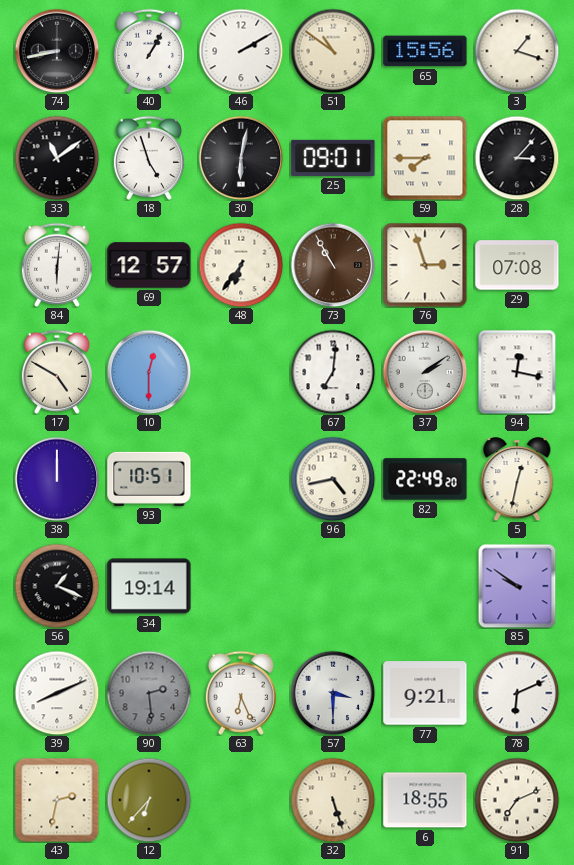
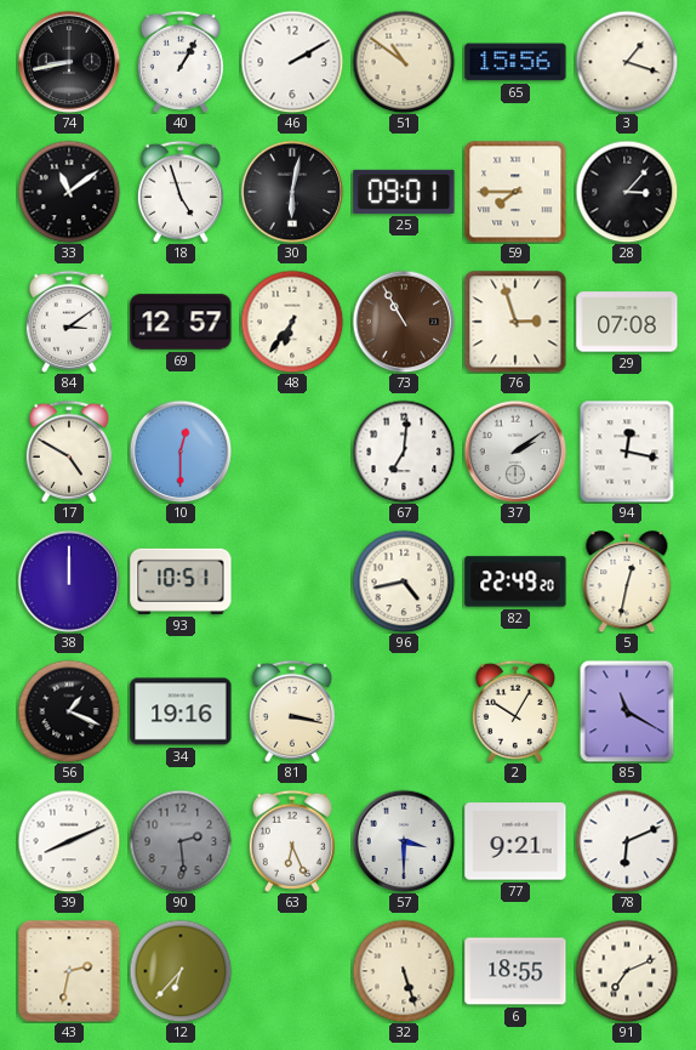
84: 6:01 -> 3:09
34: 19:14 -> 19:16
81: none -> 3:17
2: none -> 10:05
85: 9:51 -> 11:20
